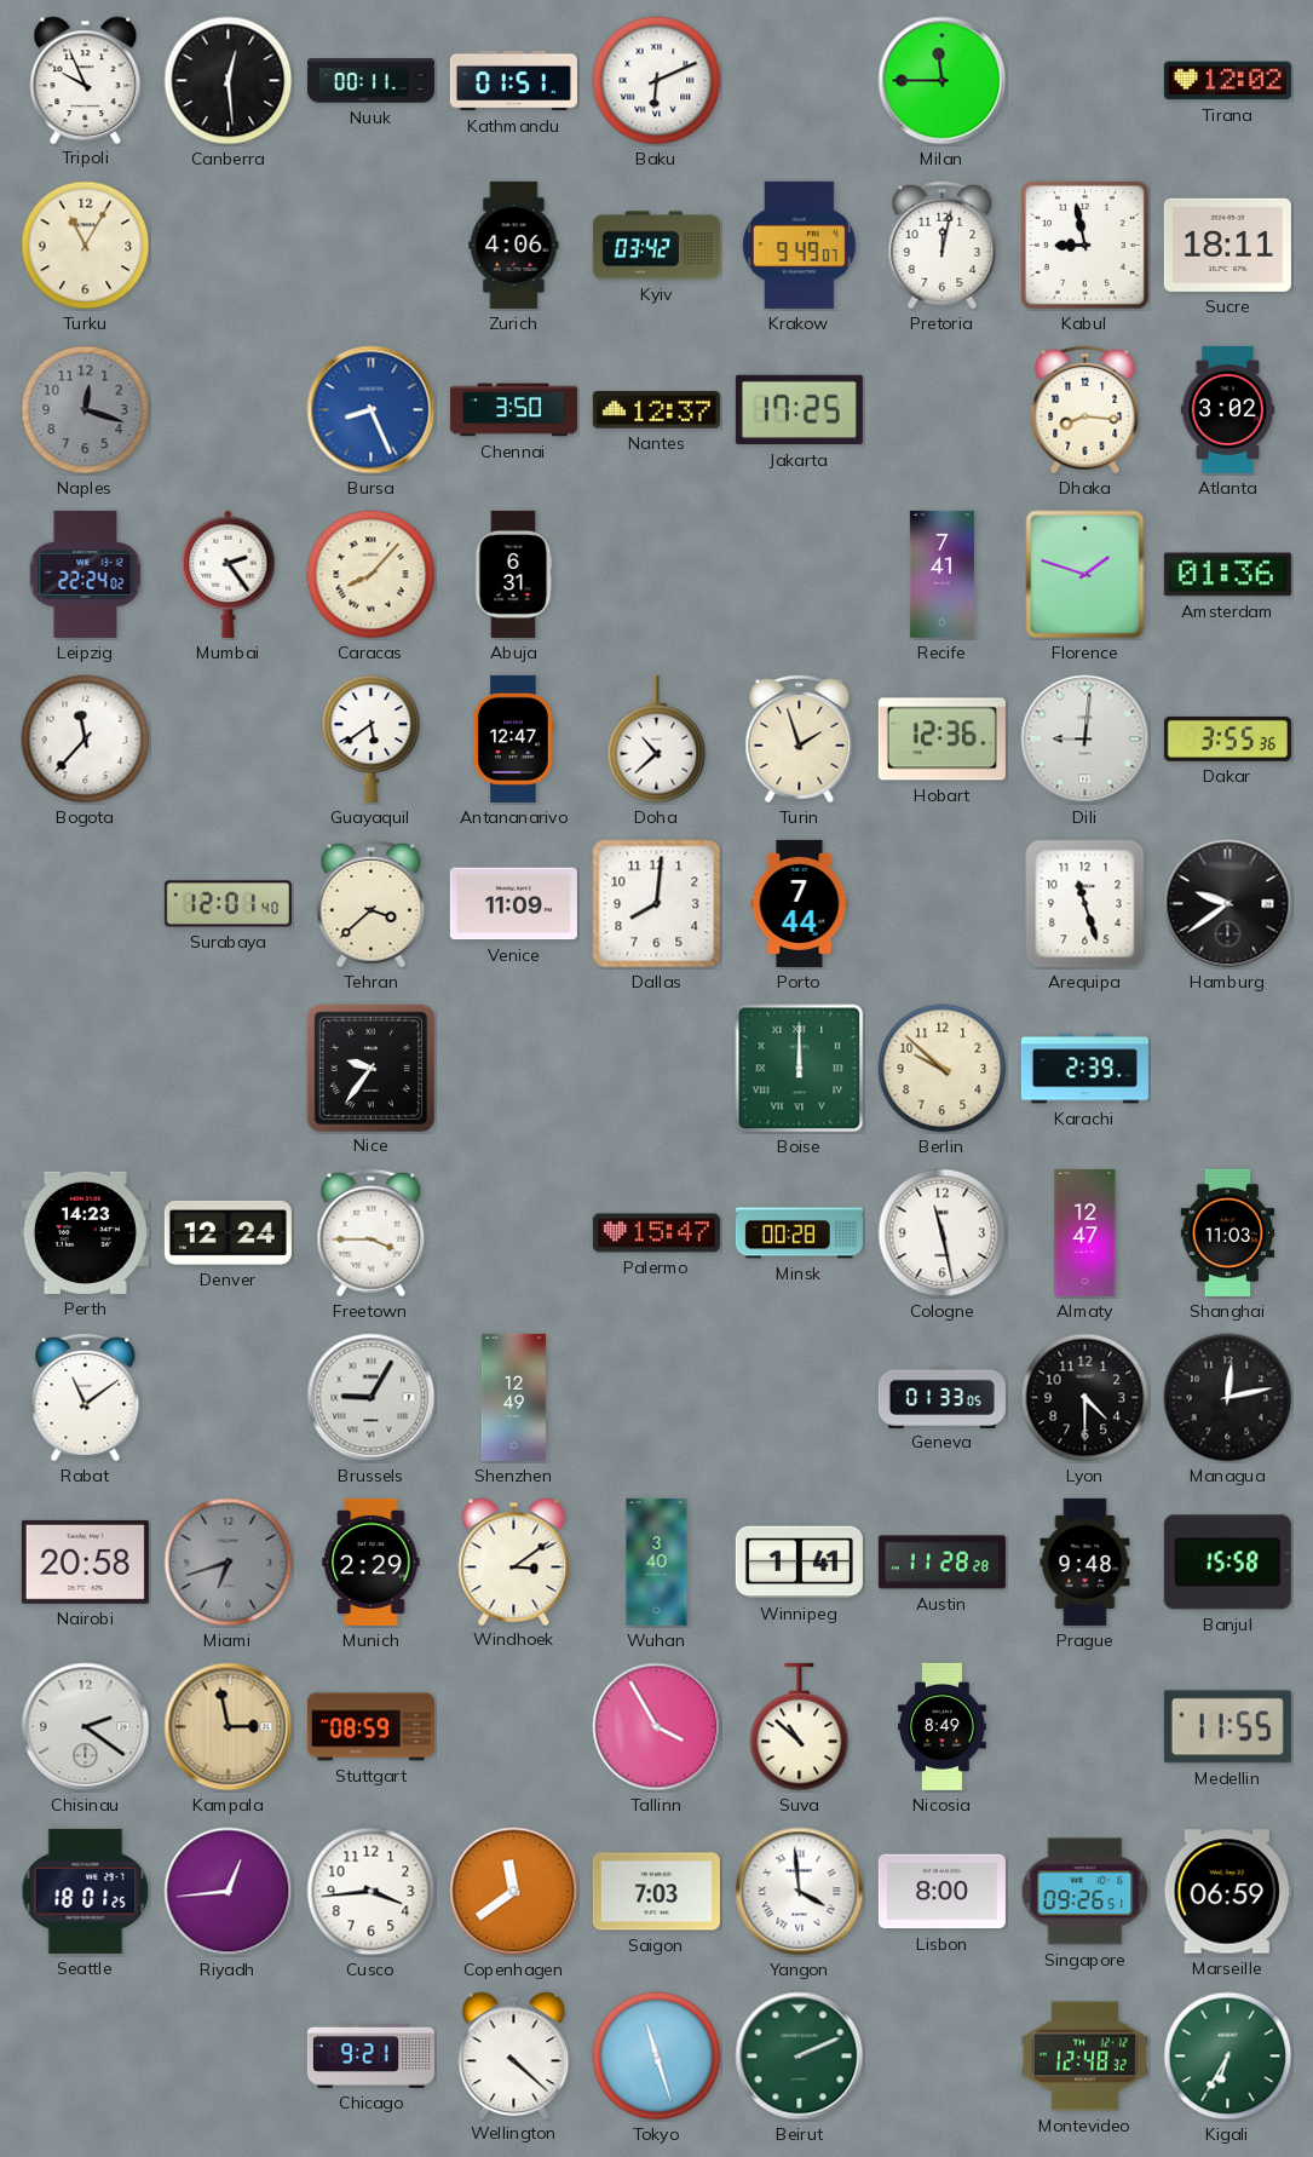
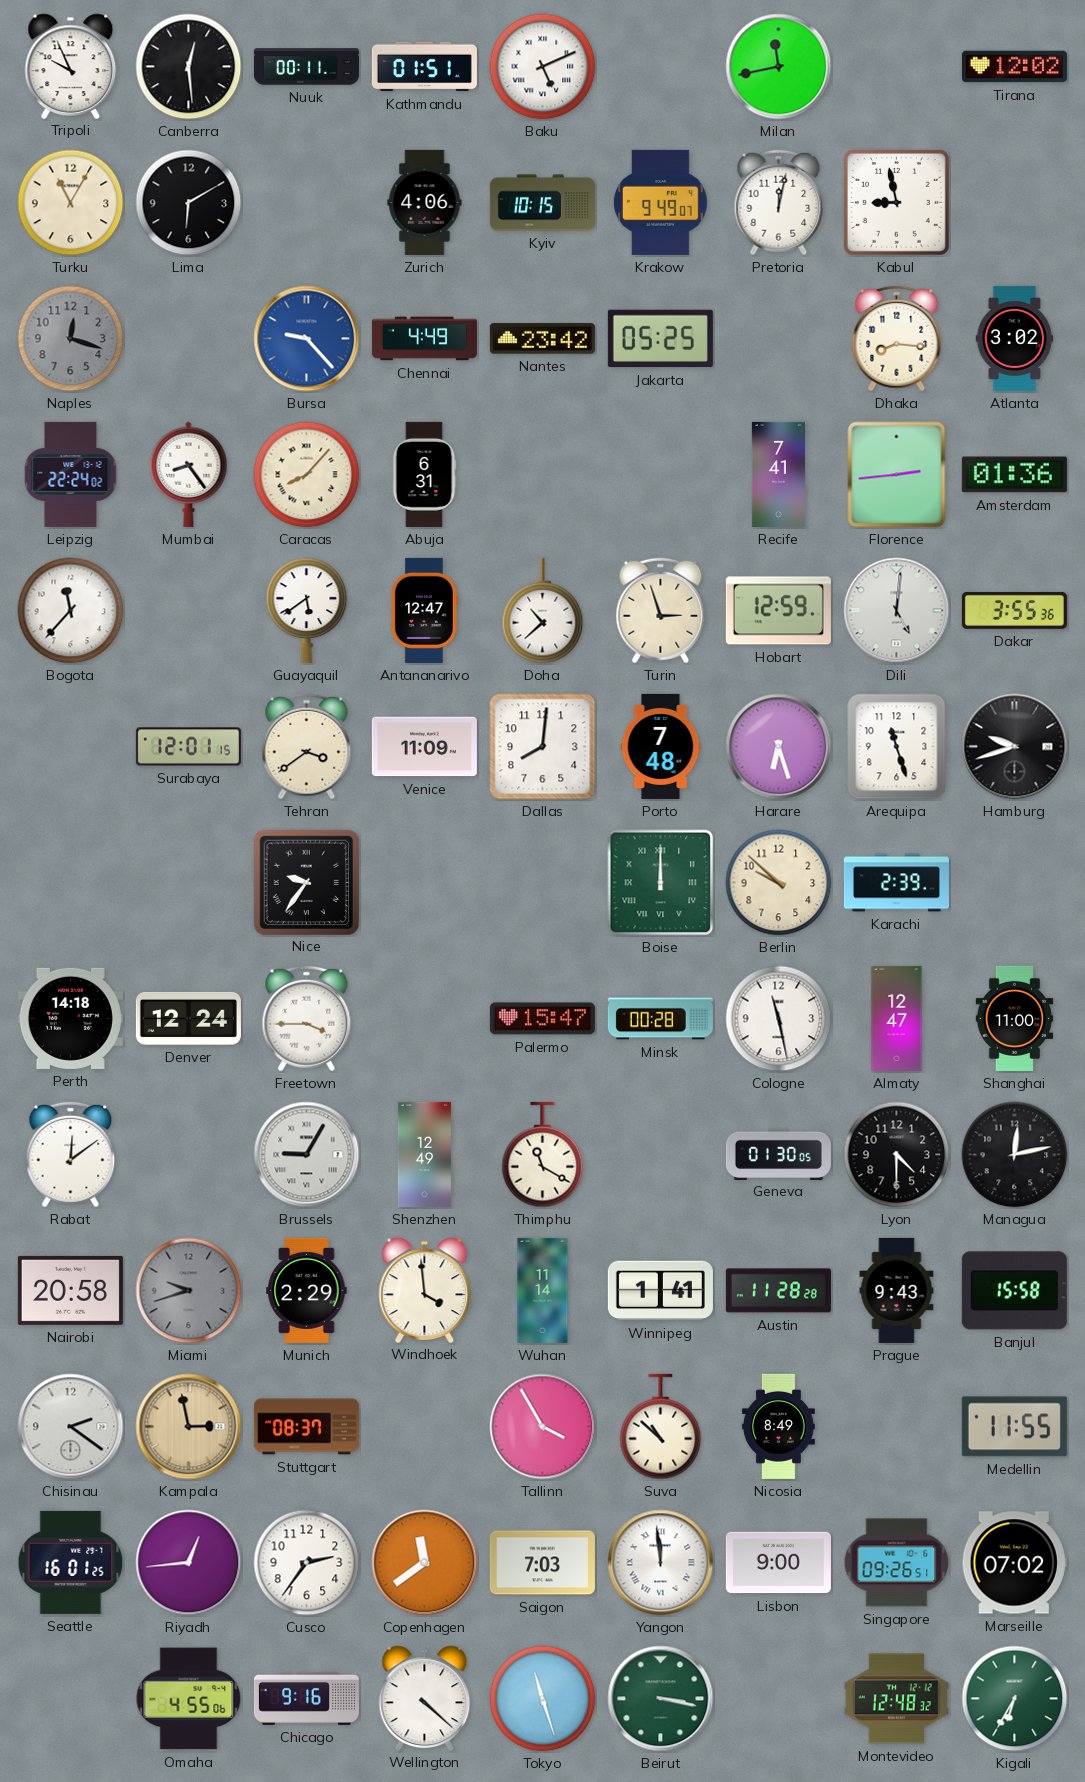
Baku: 6:11 -> 5:11
Milan: 11:45 -> 11:43
Lima: none -> 6:10
Kyiv: 03:42 -> 10:15
Sucre: 18:11 -> none
Bursa: 8:26 -> 9:23
Chennai: 3:50 -> 4:49
Nantes: 12:37 -> 23:42
Jakarta: 17:25 -> 05:25
Mumbai: 2:24 -> 8:24
Florence: 1:48 -> 2:44
Turin: 1:57 -> 2:57
Hobart: 12:36 -> 12:59
Dili: 9:01 -> 5:01
Surabaya: 12:01:40 -> 12:01:15
Tehran: 3:38 -> 3:39
Porto: 7:44 -> 7:48
Harare: none -> 6:27
Hamburg: 9:39 -> 9:42
Perth: 14:23 -> 14:18
Shanghai: 11:03 -> 11:00
Rabat: 11:09 -> 12:09
Thimphu: none -> 11:20
Geneva: 01:33 -> 01:30
Miami: 6:42 -> 9:42
Windhoek: 3:09 -> 3:59
Wuhan: 3:40 -> 11:14
Prague: 9:48 -> 9:43
Stuttgart: 08:59 -> 08:37
Seattle: 18:01 -> 16:01
Cusco: 3:44 -> 2:36
Yangon: 3:59 -> 11:59
Lisbon: 8:00 -> 9:00
Marseille: 06:59 -> 07:02
Omaha: none -> 4:55
Chicago: 9:21 -> 9:16
Beirut: 2:11 -> 3:17
